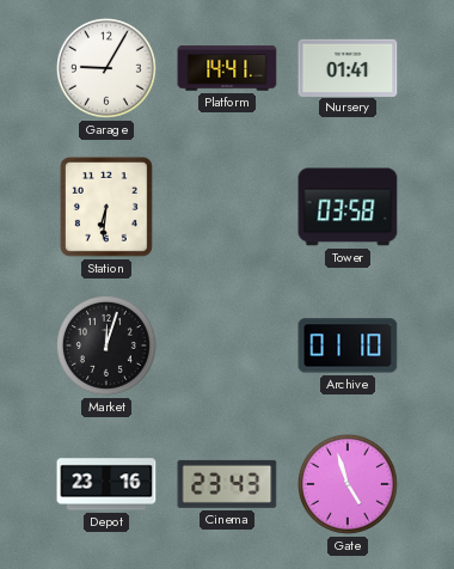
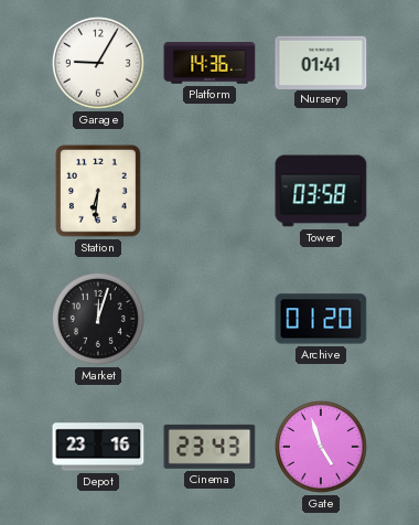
Platform: 14:41 -> 14:36
Archive: 01:10 -> 01:20
